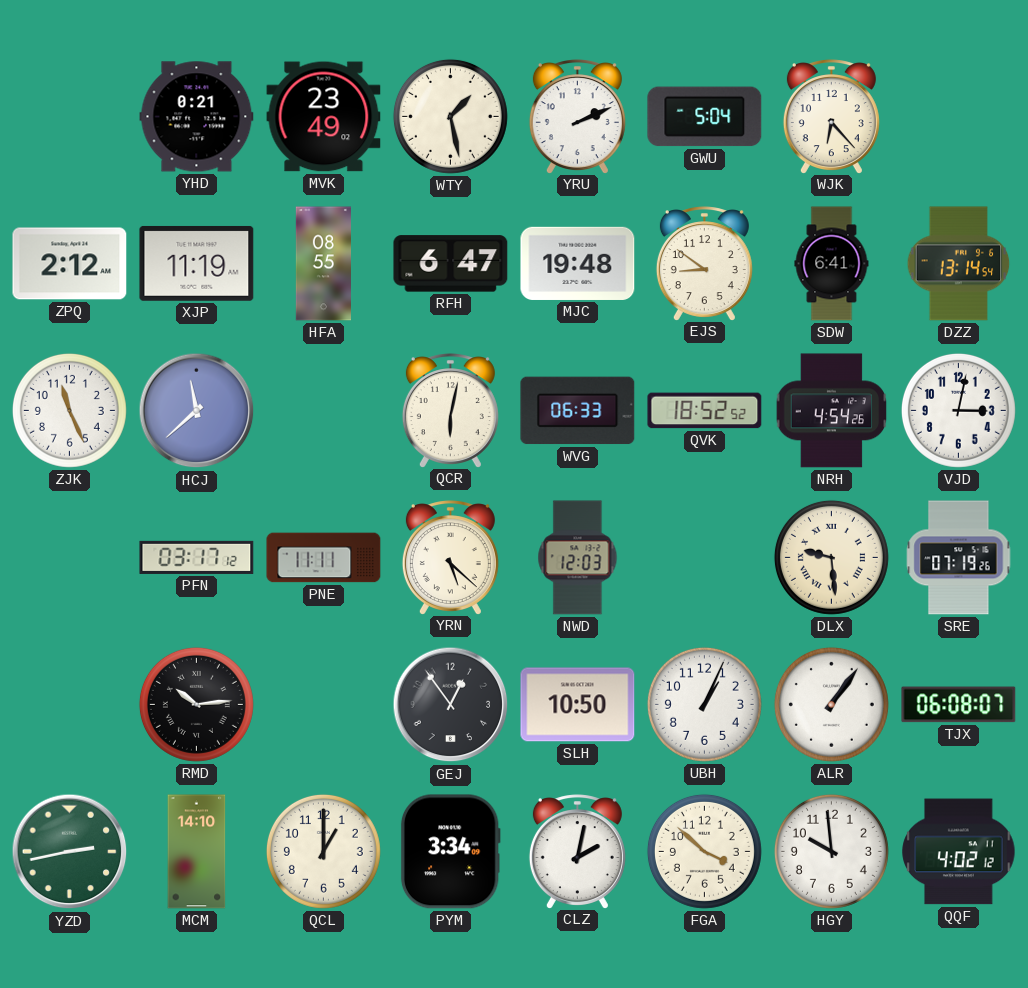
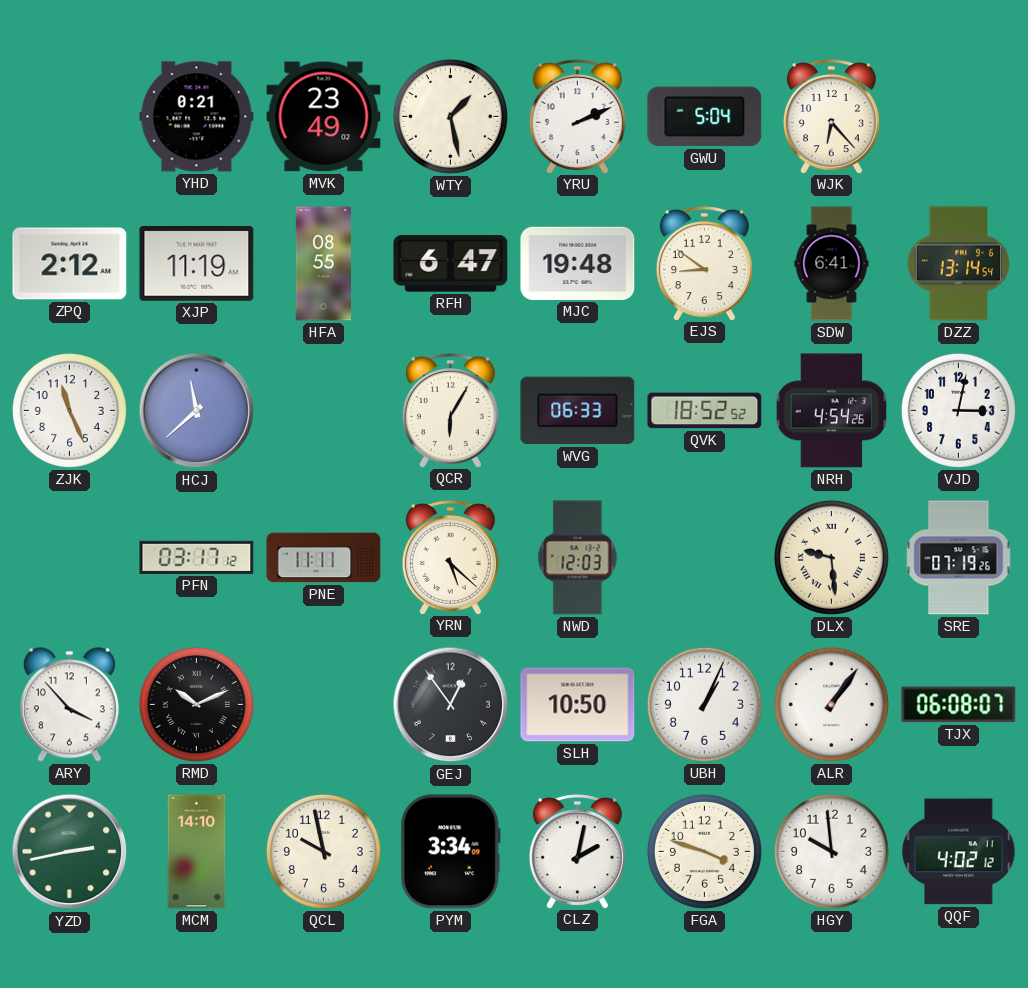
QCR: 6:02 -> 6:05
ARY: none -> 3:53
RMD: 10:14 -> 10:11
QCL: 1:00 -> 9:58
FGA: 3:52 -> 3:48
